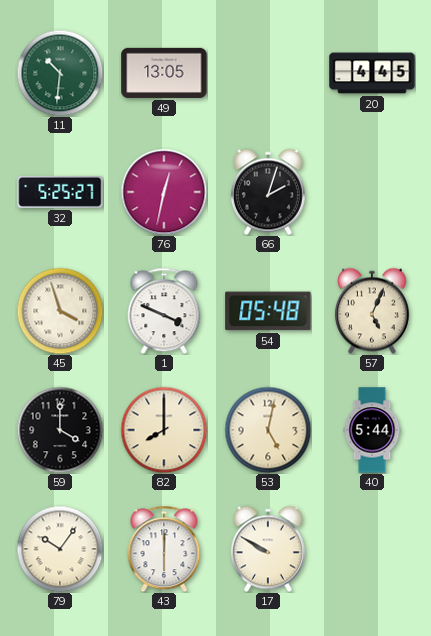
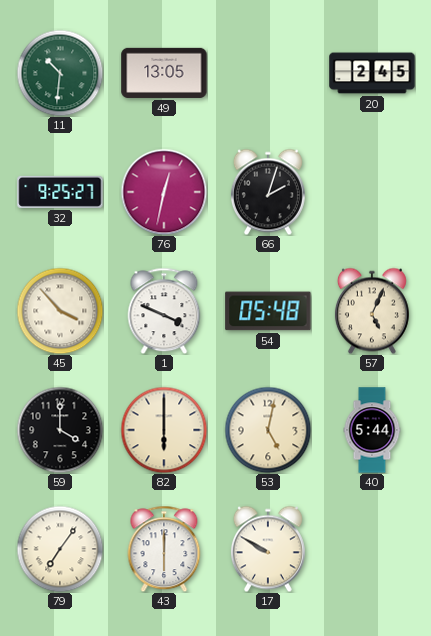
20: 4:45 -> 2:45
32: 5:25 -> 9:25
45: 3:57 -> 3:53
82: 8:00 -> 6:00
79: 10:06 -> 7:06
